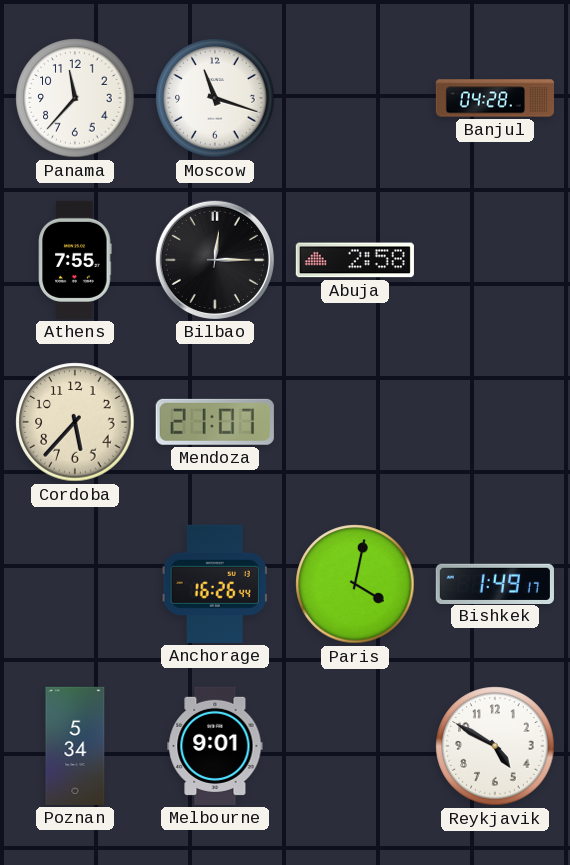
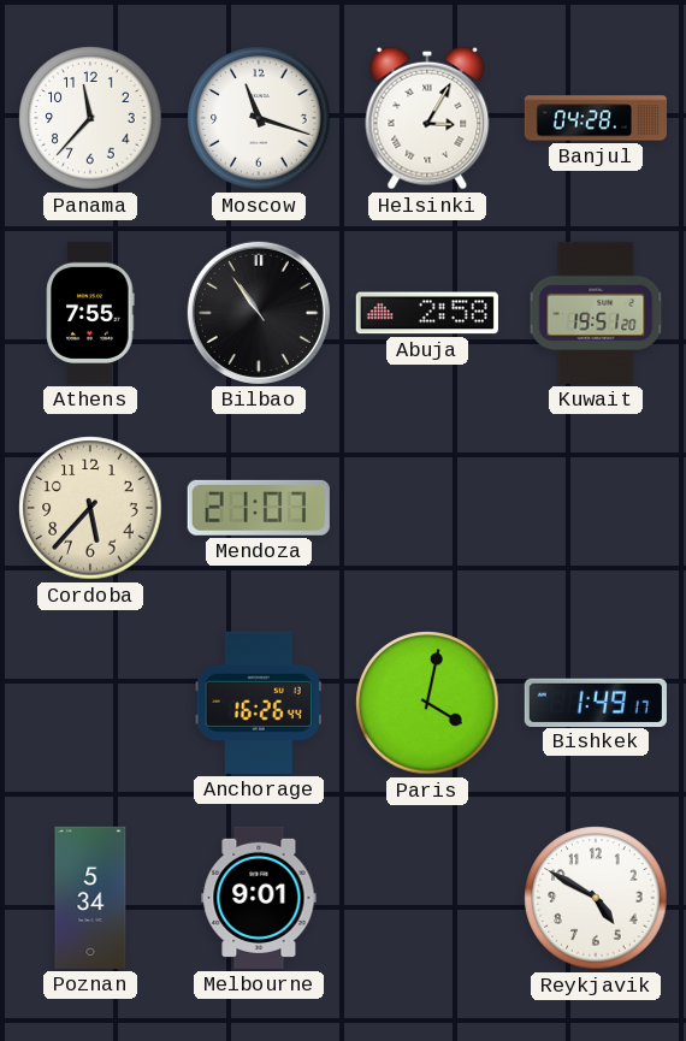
Helsinki: none -> 3:05
Bilbao: 12:15 -> 10:54
Kuwait: none -> 19:51
